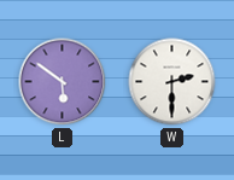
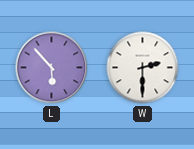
L: 5:51 -> 5:53
